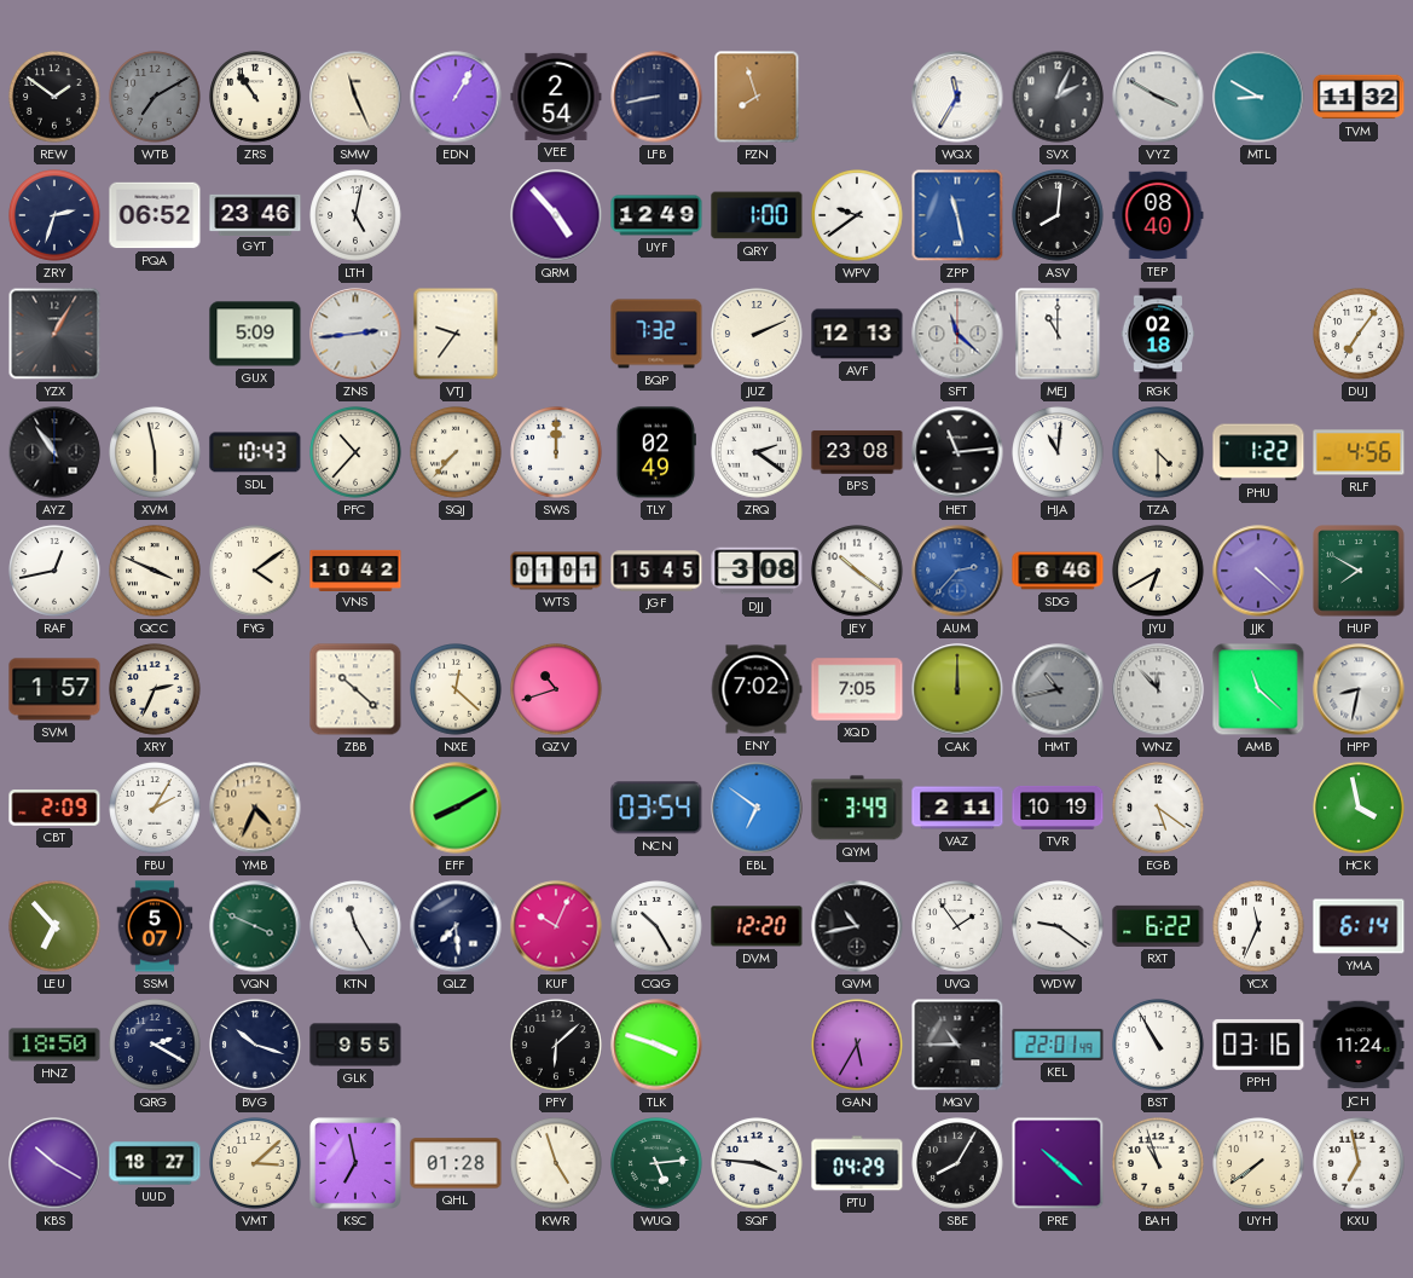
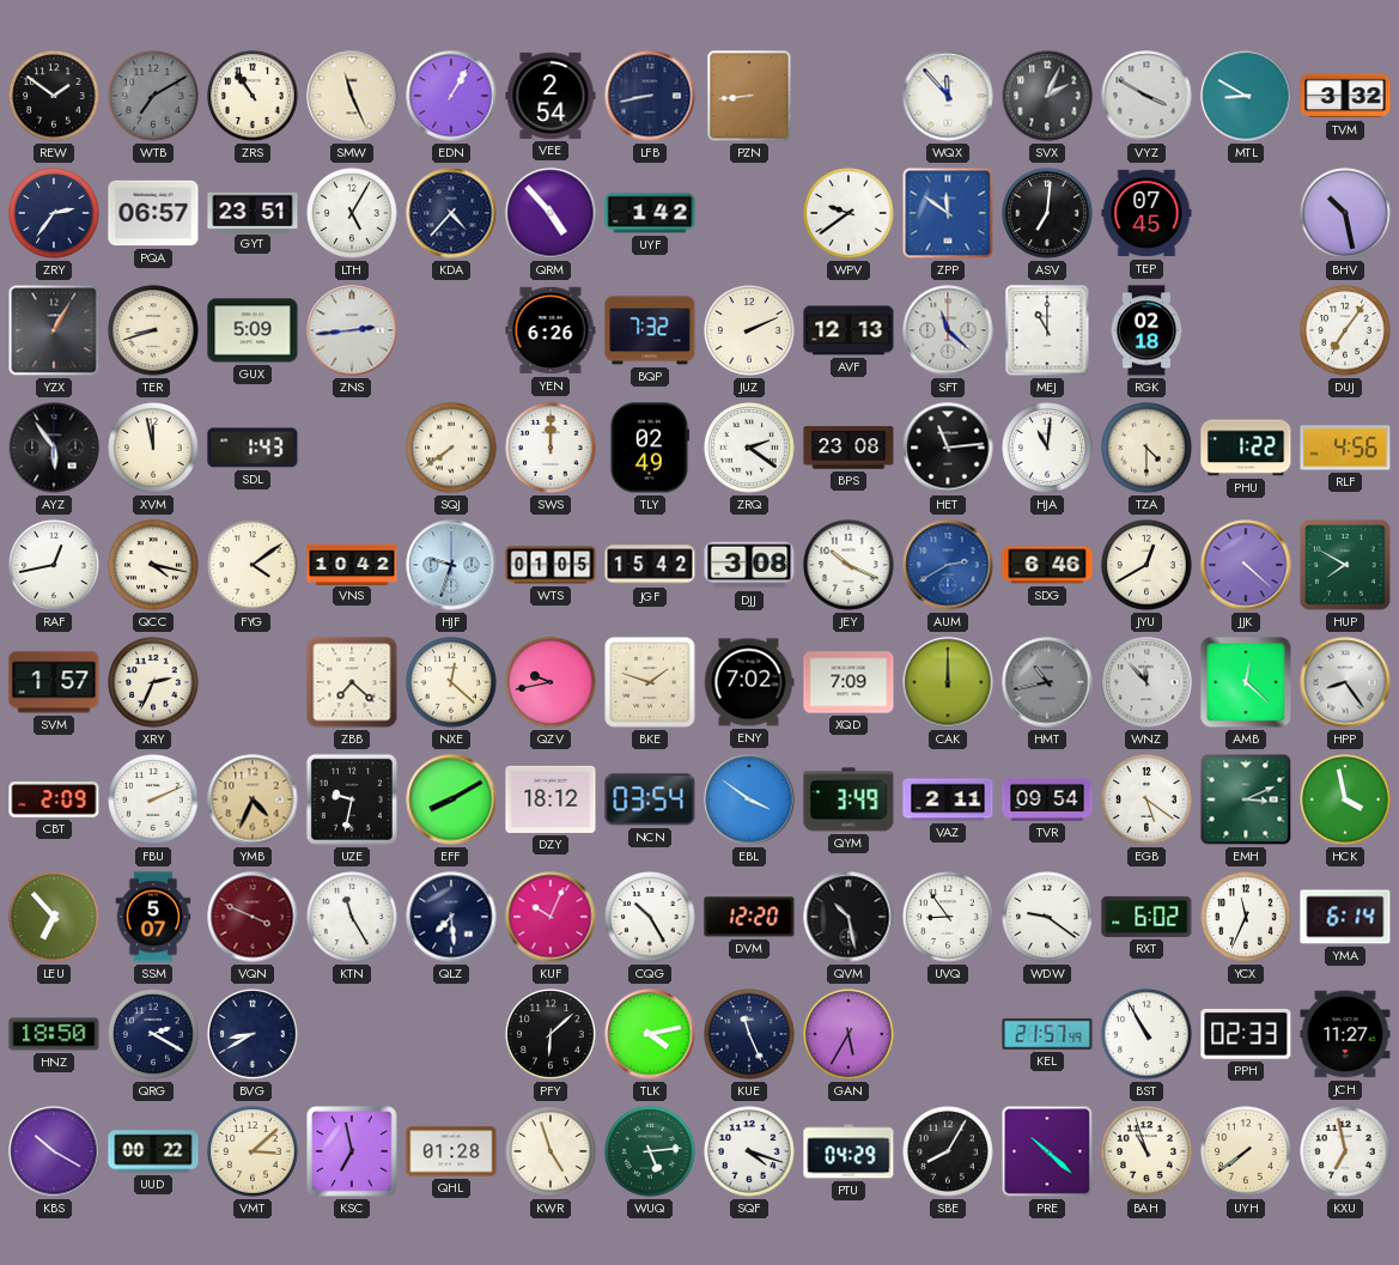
PZN: 7:57 -> 8:44
WQX: 11:35 -> 11:53
TVM: 11:32 -> 3:32
ZRY: 2:33 -> 2:36
PQA: 06:52 -> 06:57
GYT: 23:46 -> 23:51
LTH: 5:02 -> 5:05
KDA: none -> 4:37
UYF: 12:49 -> 1:42
QRY: 1:00 -> none
ZPP: 11:28 -> 11:51
ASV: 8:01 -> 7:01
TEP: 08:40 -> 07:45
BHV: none -> 10:28
TER: none -> 8:42
VTJ: 9:36 -> none
YEN: none -> 6:26
AYZ: 10:54 -> 5:54
XVM: 5:58 -> 11:58
SDL: 10:43 -> 1:43
PFC: 10:37 -> none
SQJ: 7:37 -> 7:39
QCC: 3:49 -> 4:17
HJF: none -> 9:33
WTS: 01:01 -> 01:05
JGF: 15:45 -> 15:42
JEY: 10:21 -> 10:19
AUM: 2:37 -> 2:40
JYU: 6:40 -> 12:40
ZBB: 10:22 -> 7:22
QZV: 10:42 -> 9:43
BKE: none -> 1:48
XQD: 7:05 -> 7:09
AMB: 11:22 -> 12:22
HPP: 8:32 -> 8:24
FBU: 2:05 -> 2:11
UZE: none -> 9:32
DZY: none -> 18:12
EBL: 6:51 -> 3:51
TVR: 10:19 -> 09:54
EMH: none -> 3:11
VQN dial: green -> burgundy
QVM: 10:43 -> 10:28
UVQ: 1:54 -> 8:54
RXT: 6:22 -> 6:02
BVG: 10:18 -> 8:40
GLK: 9:55 -> none
TLK: 3:48 -> 4:13
KUE: none -> 11:26
MQV: 10:45 -> none
KEL: 22:01 -> 21:57
PPH: 03:16 -> 02:33
JCH: 11:24 -> 11:27
UUD: 18:27 -> 00:22
SQF: 3:46 -> 4:18
